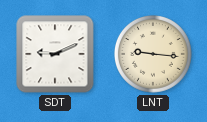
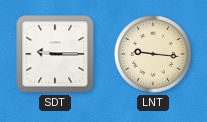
SDT: 9:11 -> 9:15
